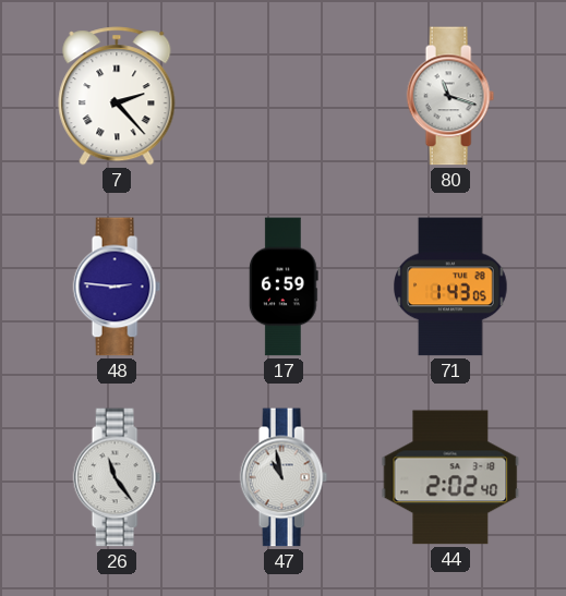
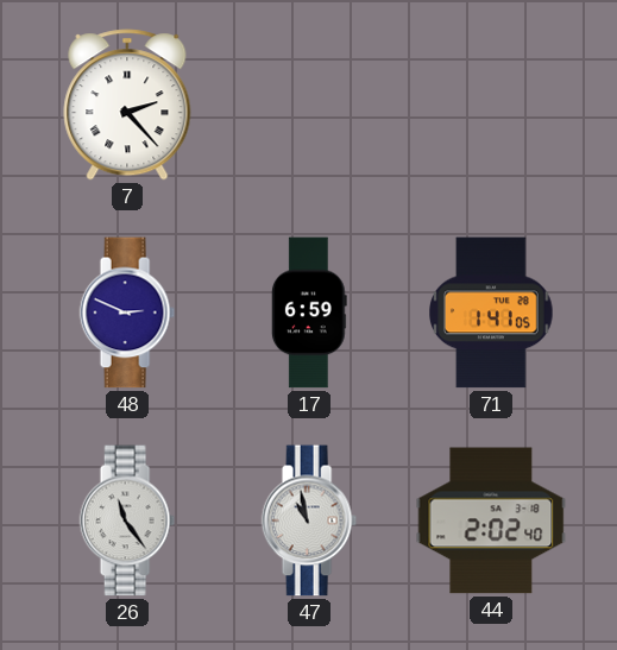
80: 11:18 -> none
48: 2:46 -> 2:49
71: 1:43 -> 1:41
